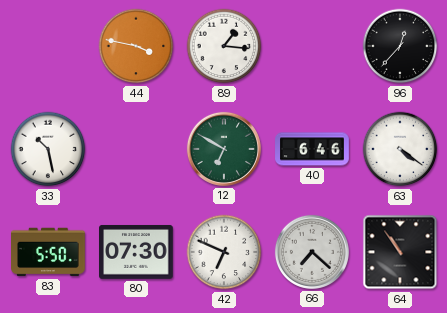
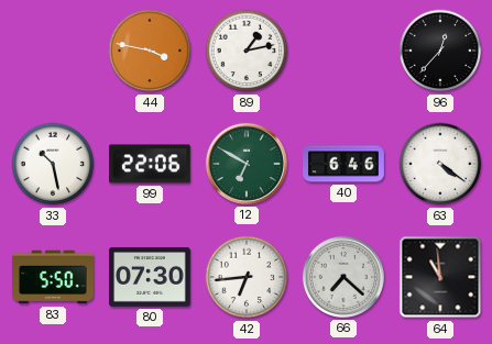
89: 1:16 -> 1:13
99: none -> 22:06
42: 6:49 -> 6:44
64: 10:54 -> 10:59
